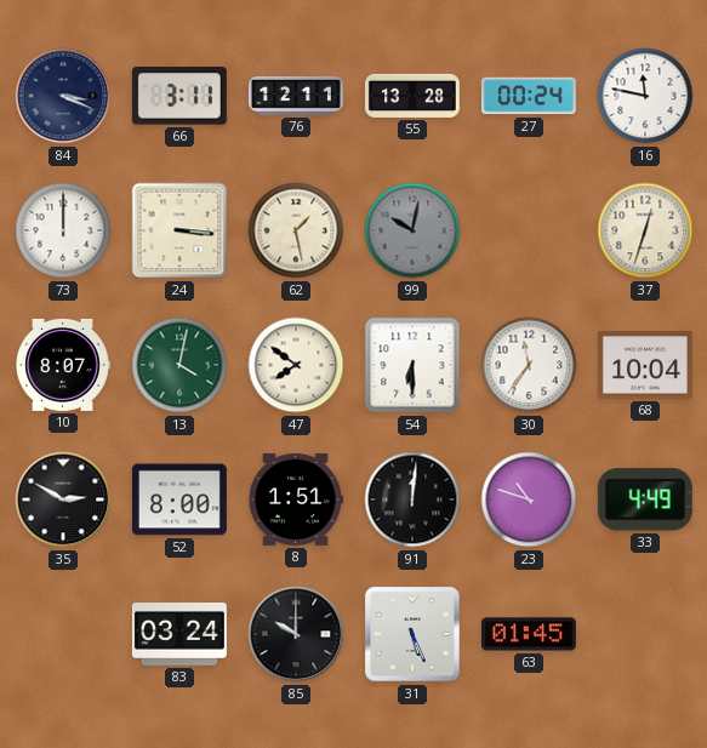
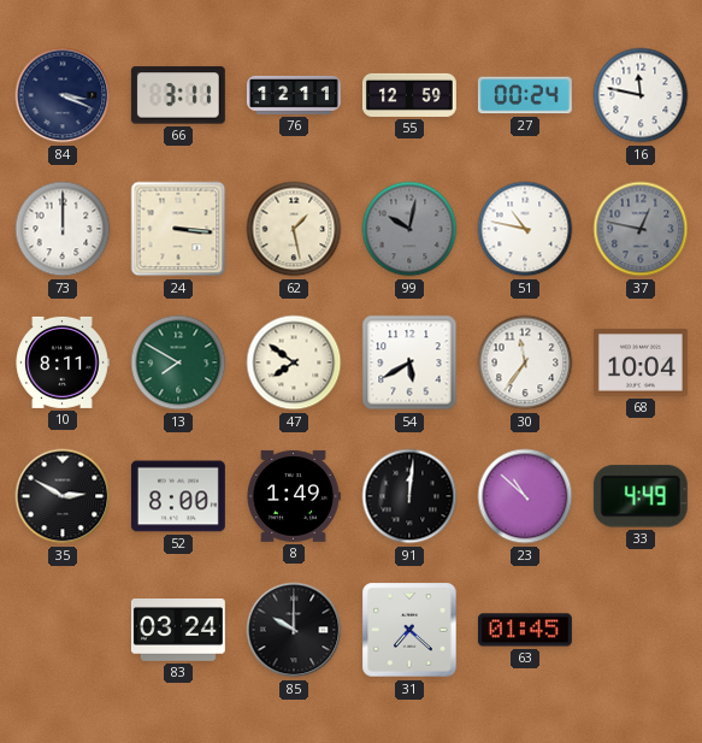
55: 13:28 -> 12:59
51: none -> 10:47
37: 12:33 -> 12:47
37 dial: cream -> grey
10: 8:07 -> 8:11
13: 4:02 -> 7:50
54: 6:30 -> 5:40
8: 1:51 -> 1:49
23: 10:48 -> 10:52
31: 5:26 -> 7:22
